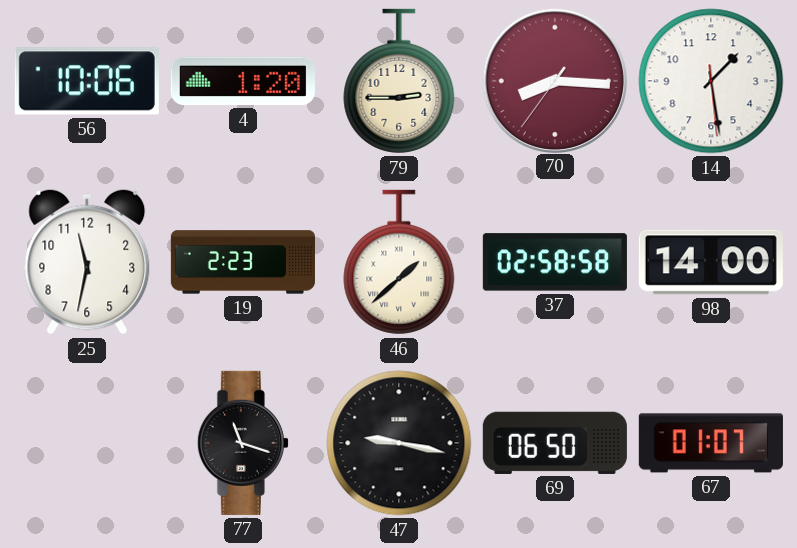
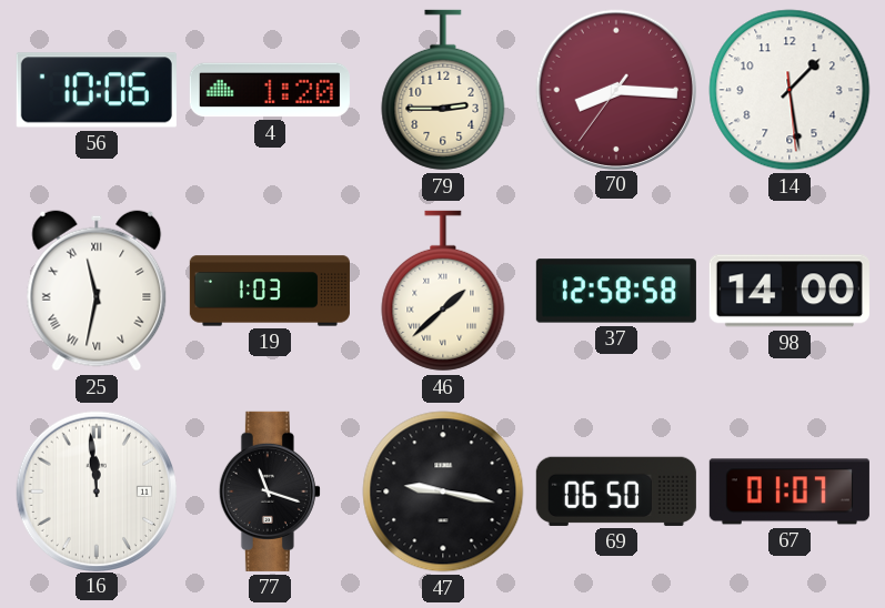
25 numerals: Arabic -> Roman
19: 2:23 -> 1:03
37: 02:58 -> 12:58
16: none -> 11:59
